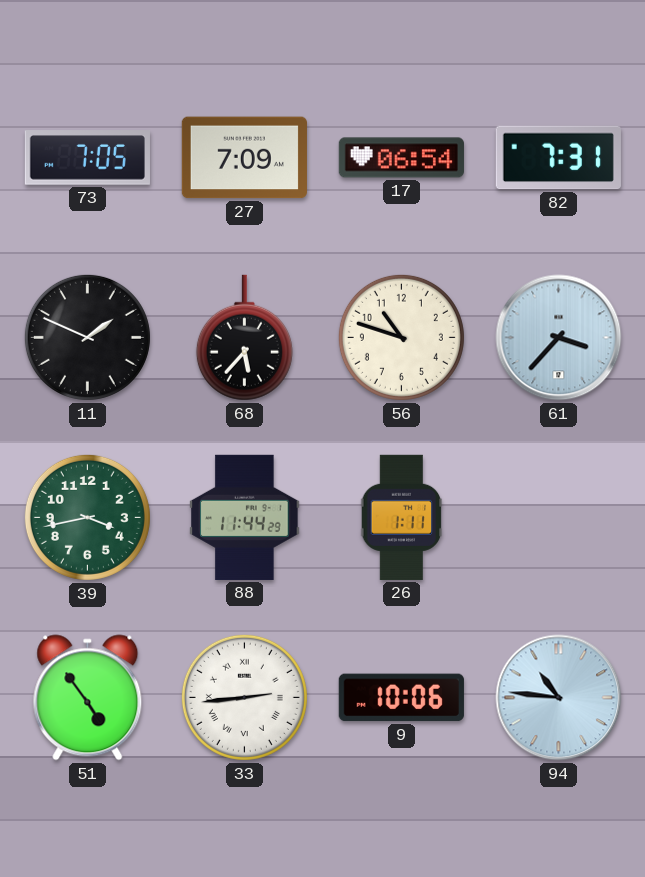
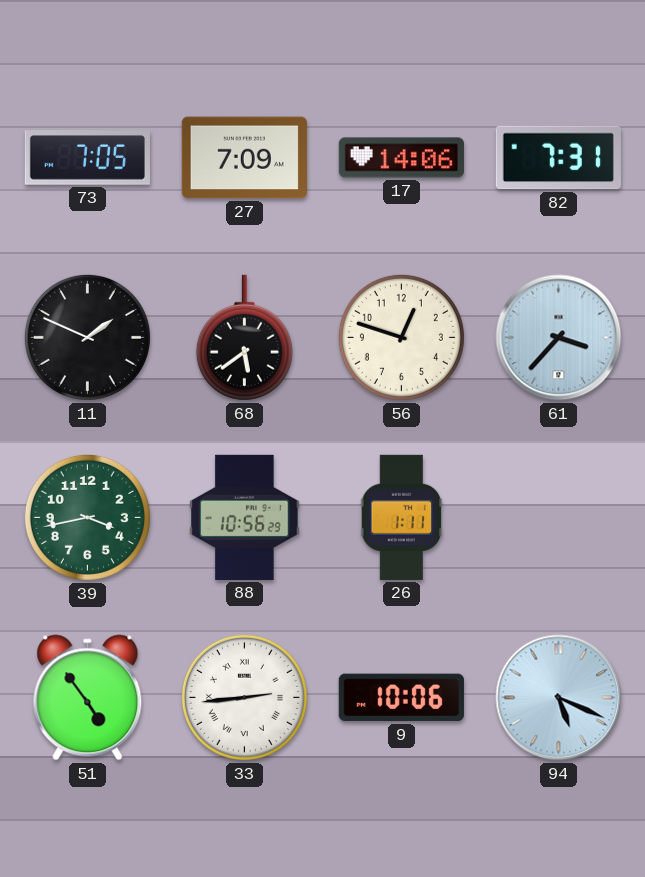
17: 06:54 -> 14:06
68: 5:37 -> 5:39
56: 10:48 -> 12:48
88: 11:44 -> 10:56
94: 10:46 -> 5:19
